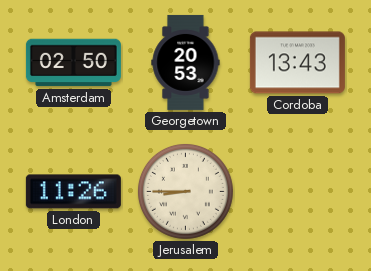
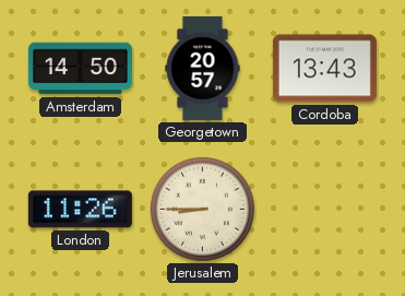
Amsterdam: 02:50 -> 14:50
Georgetown: 20:53 -> 20:57
